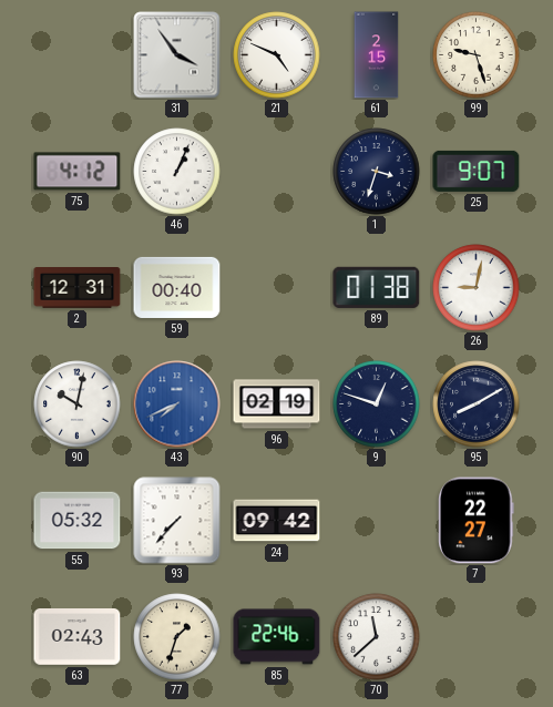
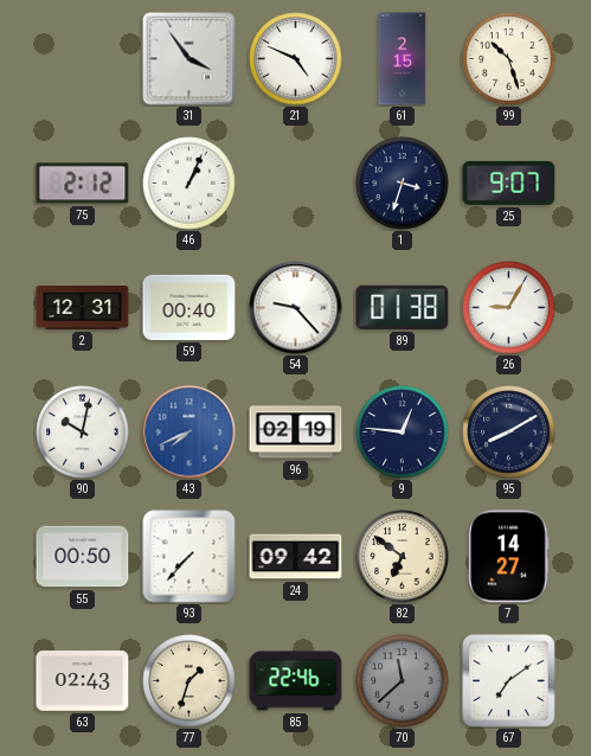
99: 9:27 -> 10:27
75: 4:12 -> 2:12
54: none -> 9:23
26: 9:02 -> 9:05
9: 12:48 -> 12:46
55: 05:32 -> 00:50
82: none -> 6:51
7: 22:27 -> 14:27
70 dial: white -> grey
67: none -> 7:09
